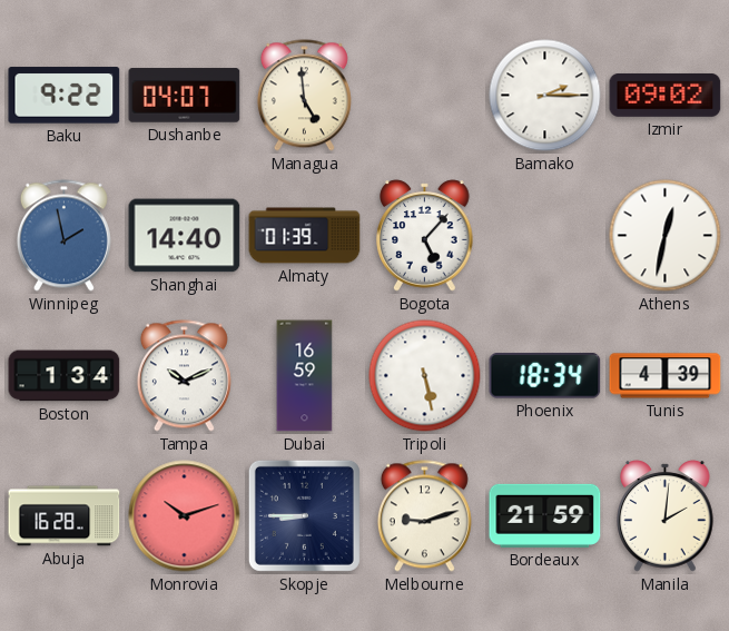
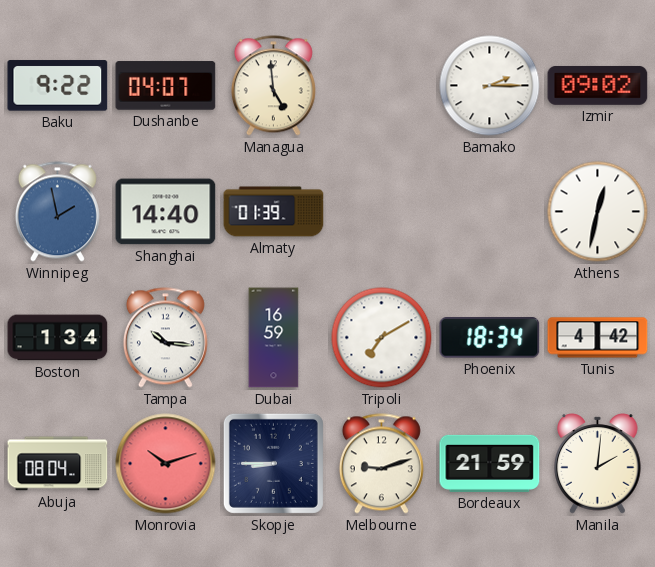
Bogota: 5:07 -> none
Tampa: 10:11 -> 10:16
Tripoli: 5:28 -> 7:10
Tunis: 4:39 -> 4:42
Abuja: 16:28 -> 08:04
